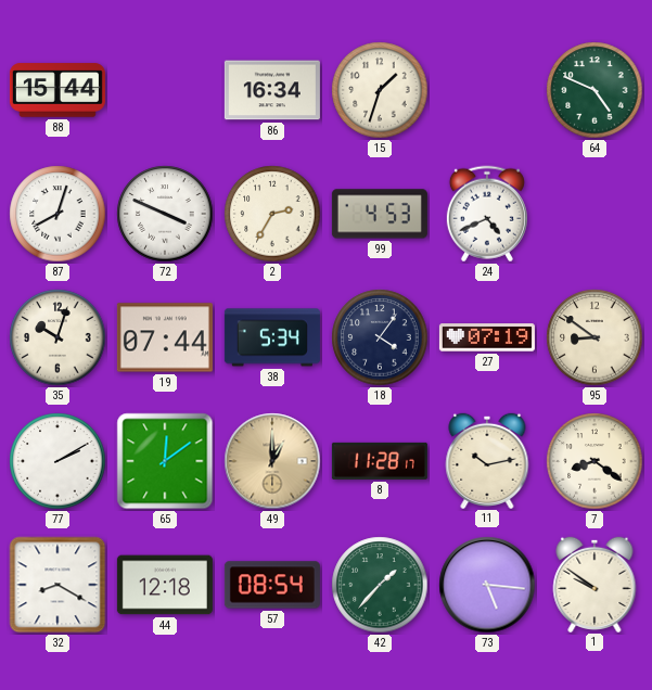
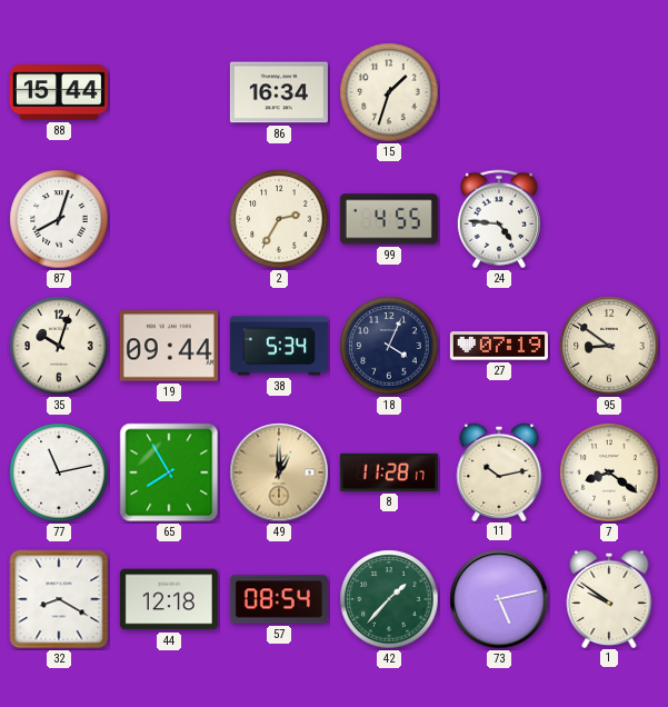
64: 4:49 -> none
72: 3:49 -> none
99: 4:53 -> 4:55
24: 4:41 -> 4:46
19: 07:44 -> 09:44
18: 4:06 -> 4:04
77: 2:10 -> 11:13
65: 12:09 -> 7:55
73: 5:16 -> 5:13
